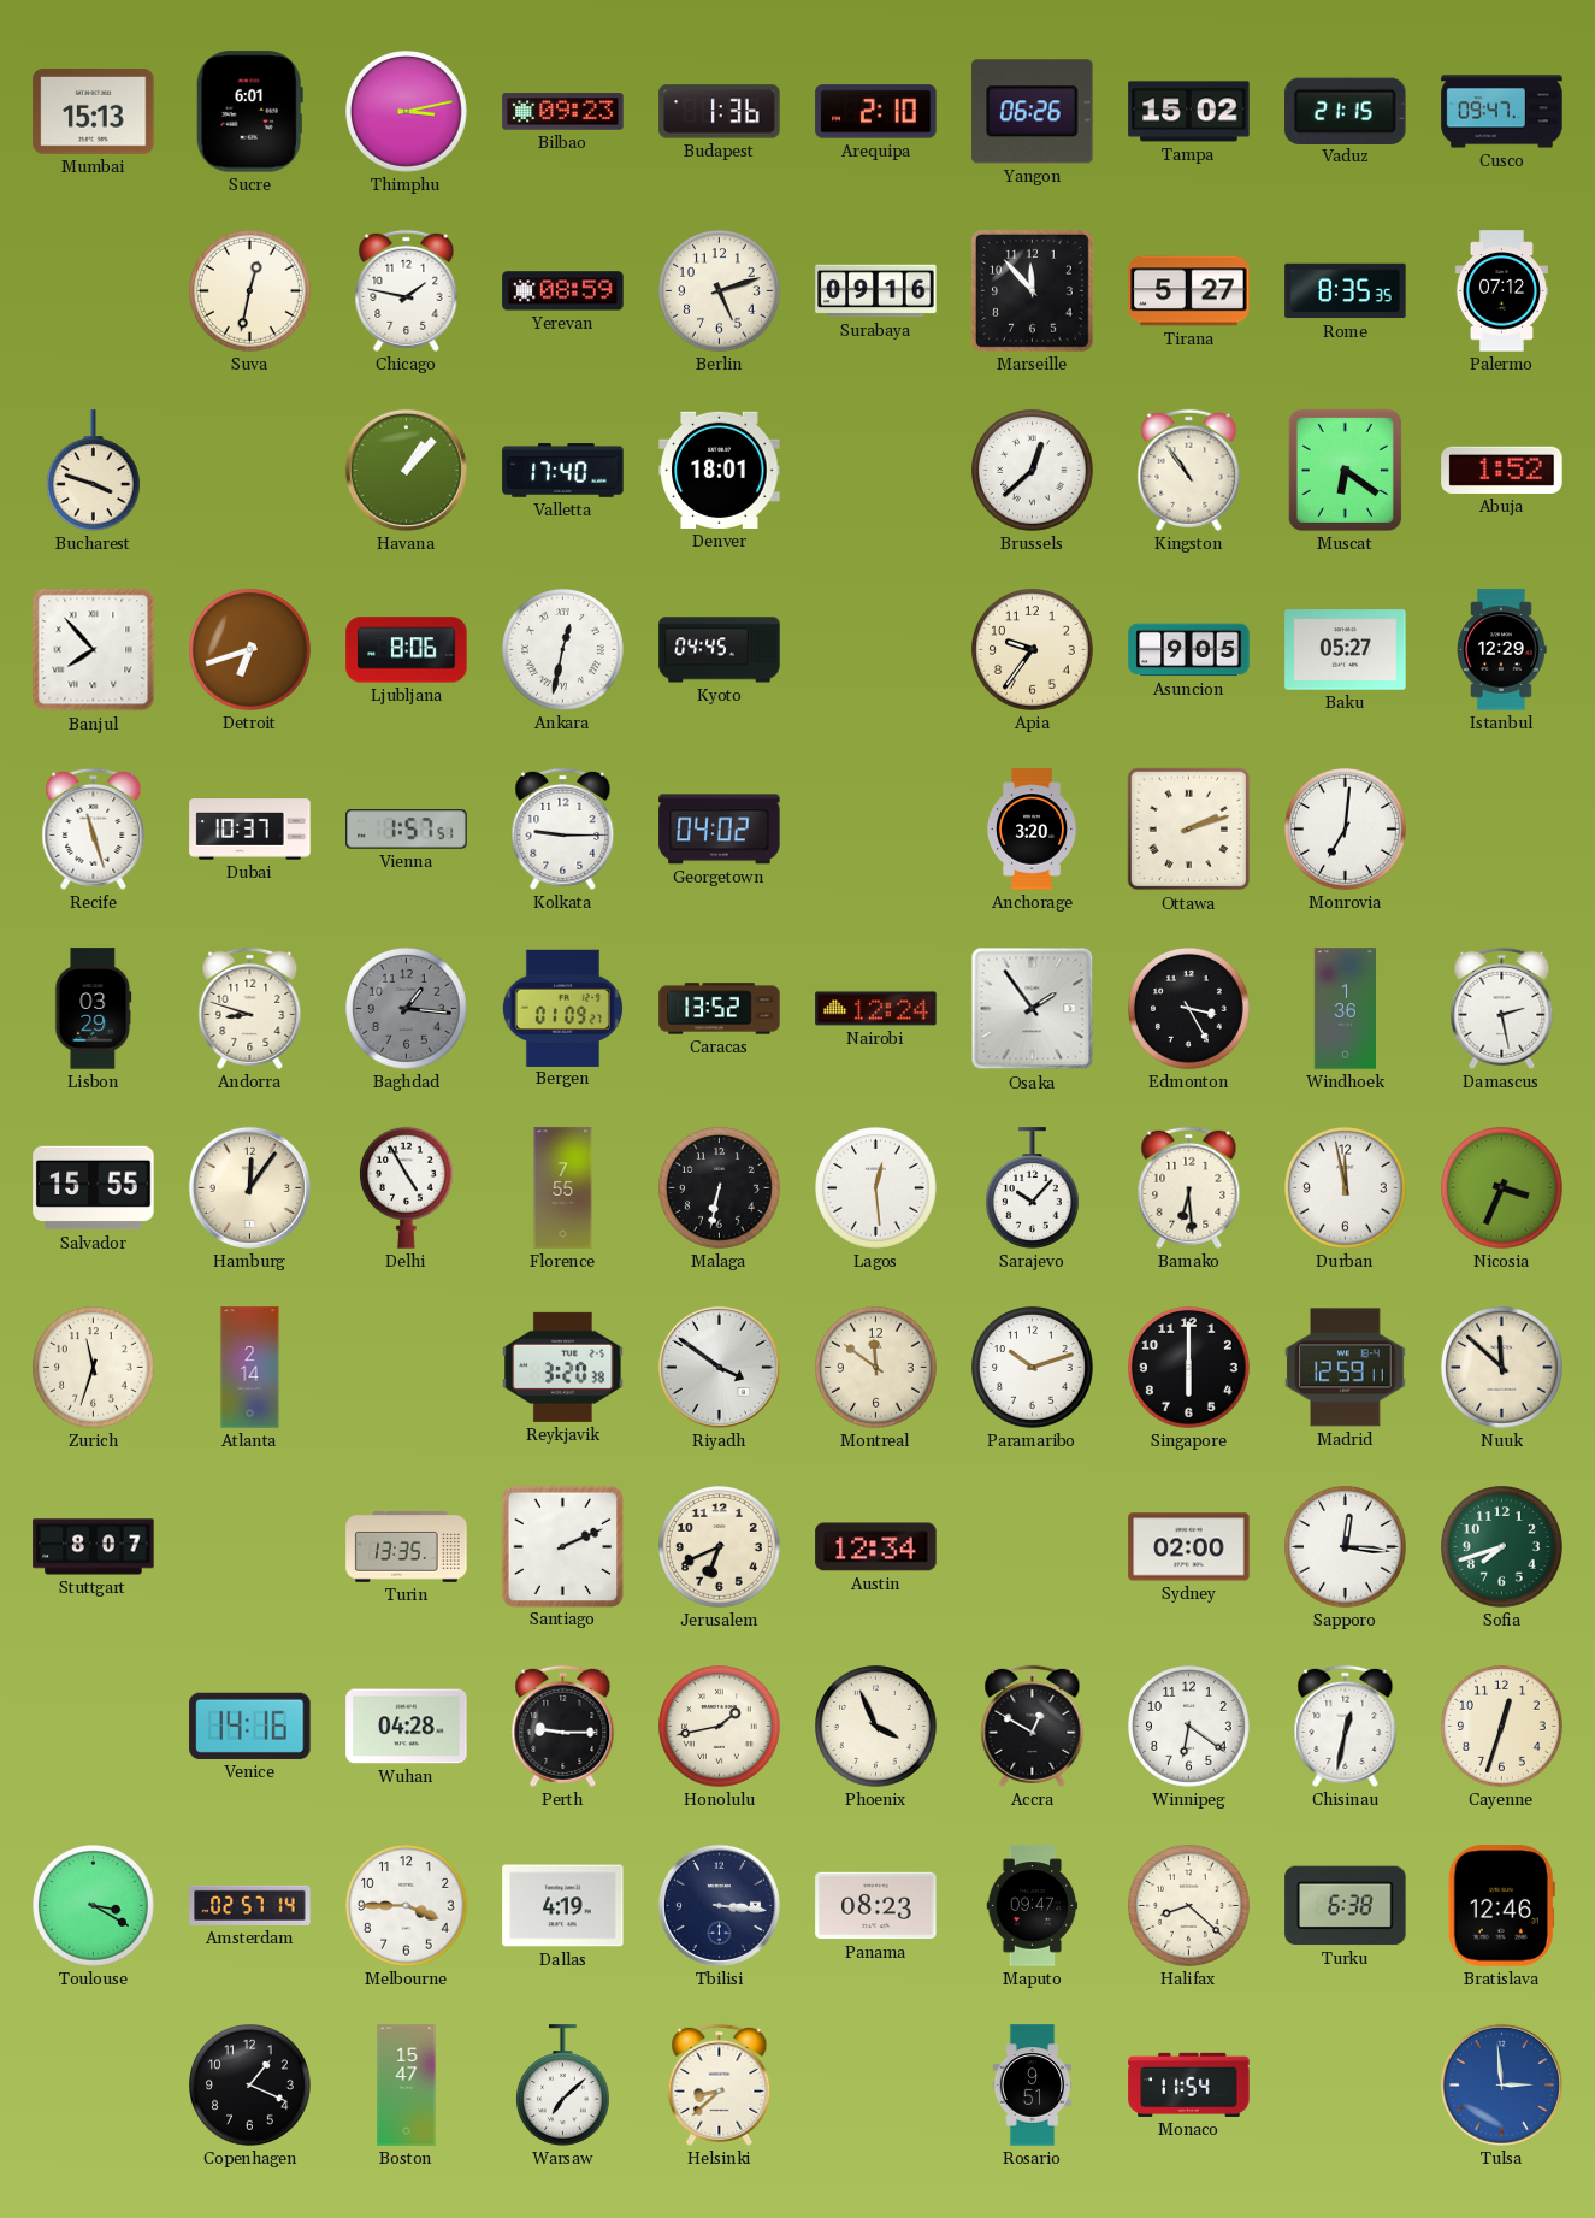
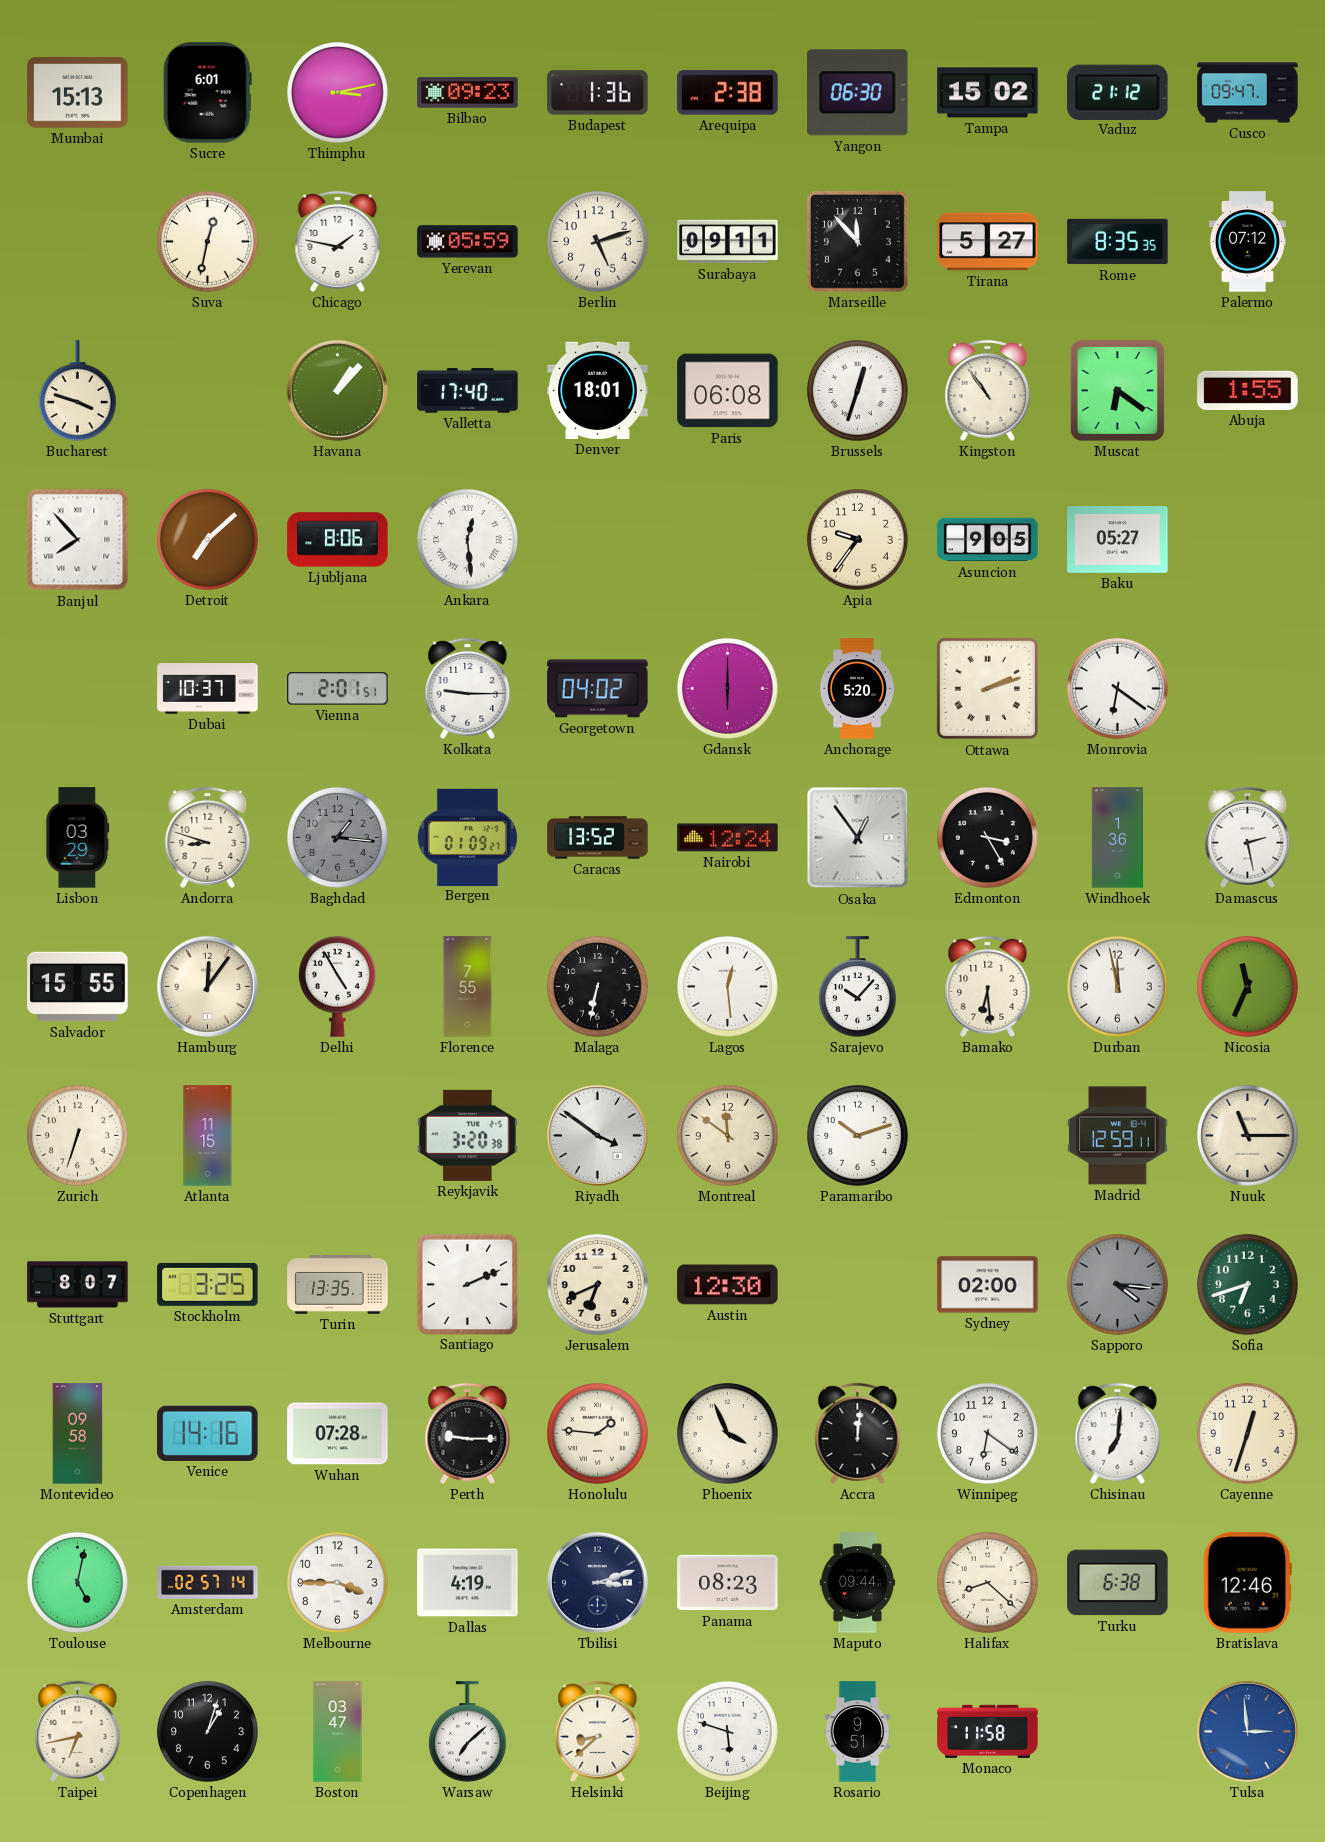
Arequipa: 2:10 -> 2:38
Yangon: 06:26 -> 06:30
Vaduz: 21:15 -> 21:12
Yerevan: 08:59 -> 05:59
Surabaya: 09:16 -> 09:11
Paris: none -> 06:08
Brussels: 12:38 -> 12:33
Abuja: 1:52 -> 1:55
Detroit: 6:42 -> 7:08
Ankara: 12:32 -> 12:29
Kyoto: 04:45 -> none
Istanbul: 12:29 -> none
Recife: 11:27 -> none
Vienna: 1:57 -> 2:01
Gdansk: none -> 6:00
Anchorage: 3:20 -> 5:20
Monrovia: 7:01 -> 6:21
Osaka: 1:54 -> 12:54
Nicosia: 3:34 -> 11:34
Zurich: 11:33 -> 6:33
Atlanta: 2:14 -> 11:15
Singapore: 6:00 -> none
Nuuk: 11:52 -> 11:15
Stockholm: none -> 3:25
Austin: 12:34 -> 12:30
Sapporo: 12:16 -> 4:16
Sapporo dial: white -> grey
Sofia: 7:42 -> 6:42
Montevideo: none -> 09:58
Wuhan: 04:28 -> 07:28
Honolulu: 1:43 -> 1:46
Accra: 12:50 -> 12:01
Chisinau: 12:32 -> 7:01
Toulouse: 3:20 -> 5:02
Tbilisi: 3:16 -> 3:12
Maputo: 09:47 -> 09:44
Taipei: none -> 6:43
Copenhagen: 1:19 -> 1:03
Boston: 15:47 -> 03:47
Beijing: none -> 5:48
Monaco: 11:54 -> 11:58
